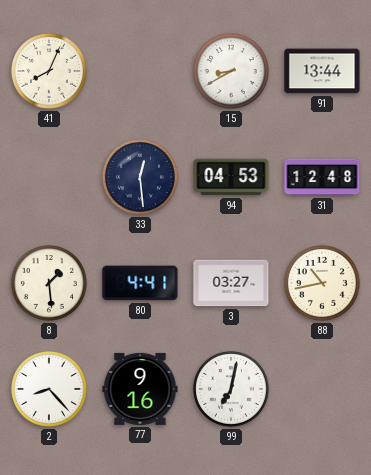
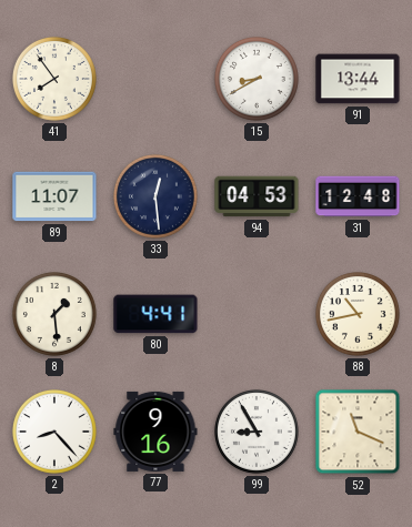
41: 8:04 -> 7:54
89: none -> 11:07
3: 03:27 -> none
99: 7:02 -> 8:55
52: none -> 11:19
